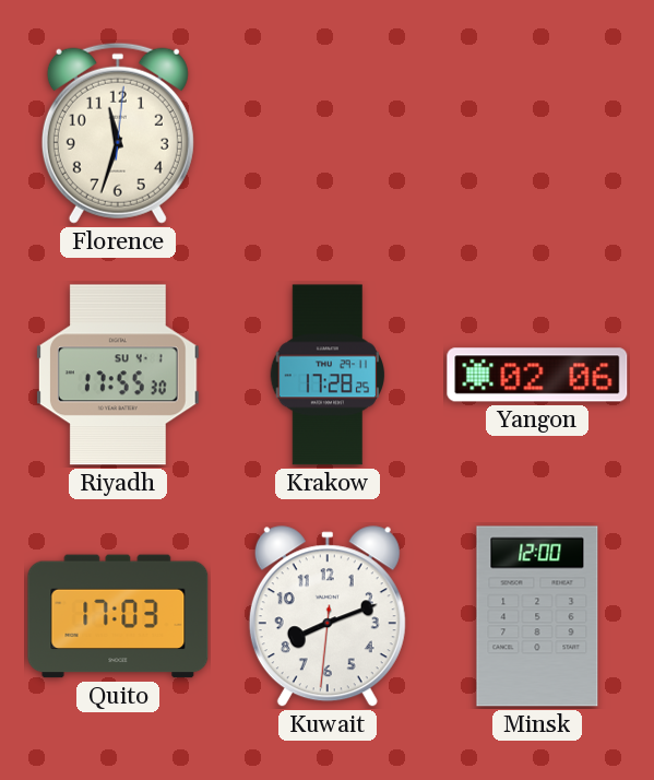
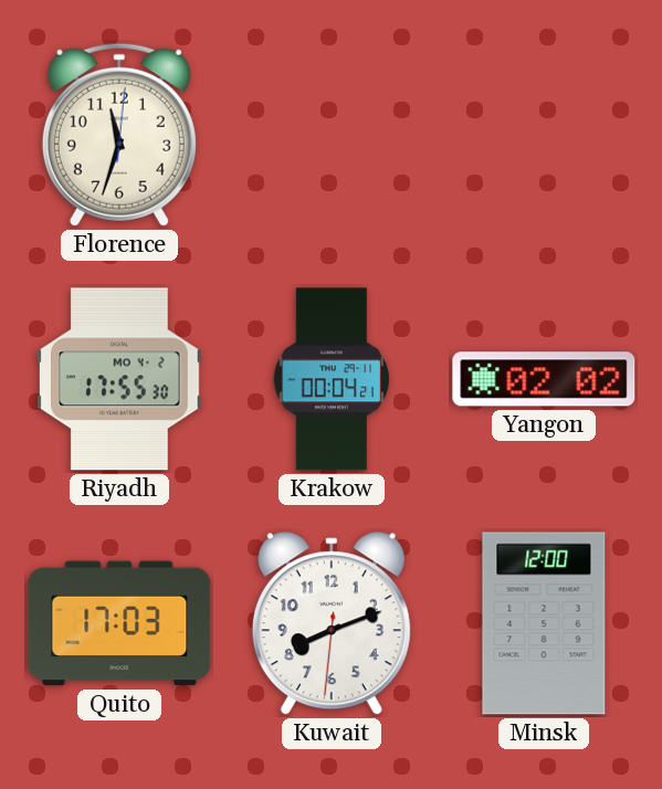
Riyadh date: SU 4-1 -> MO 4-2
Krakow: 17:28 -> 00:04
Yangon: 02:06 -> 02:02
